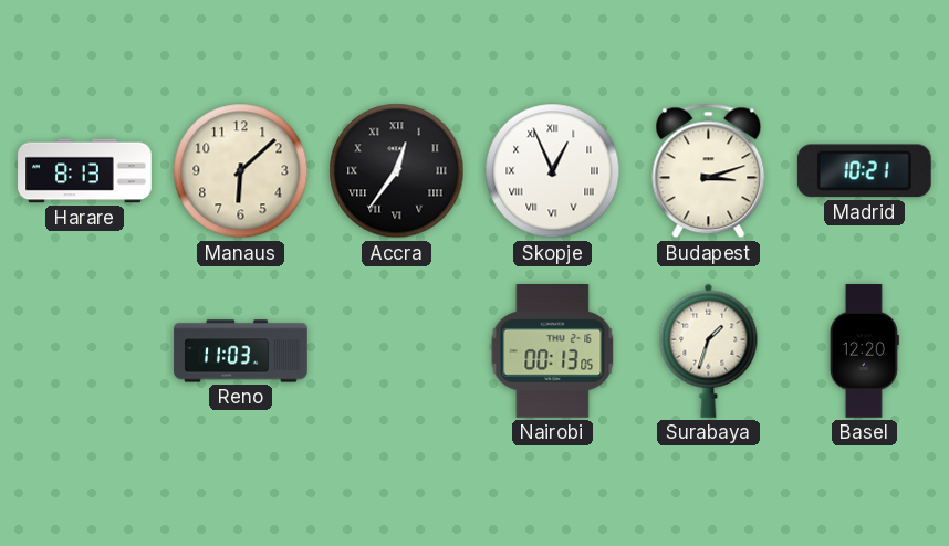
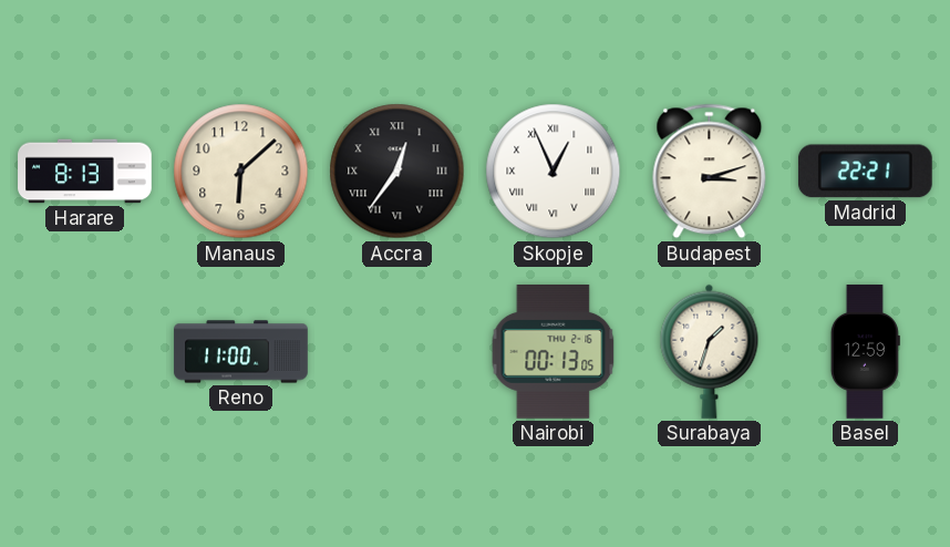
Madrid: 10:21 -> 22:21
Reno: 11:03 -> 11:00
Basel: 12:20 -> 12:59
